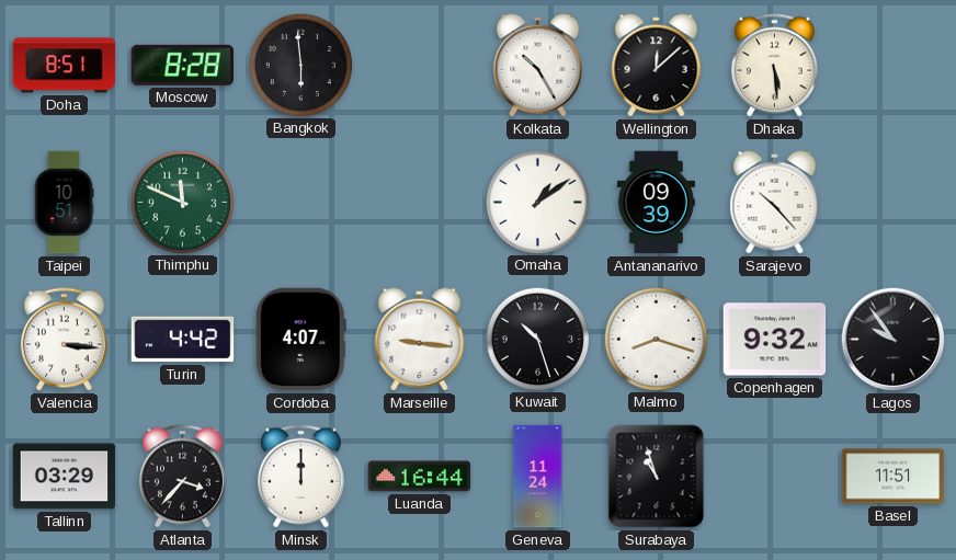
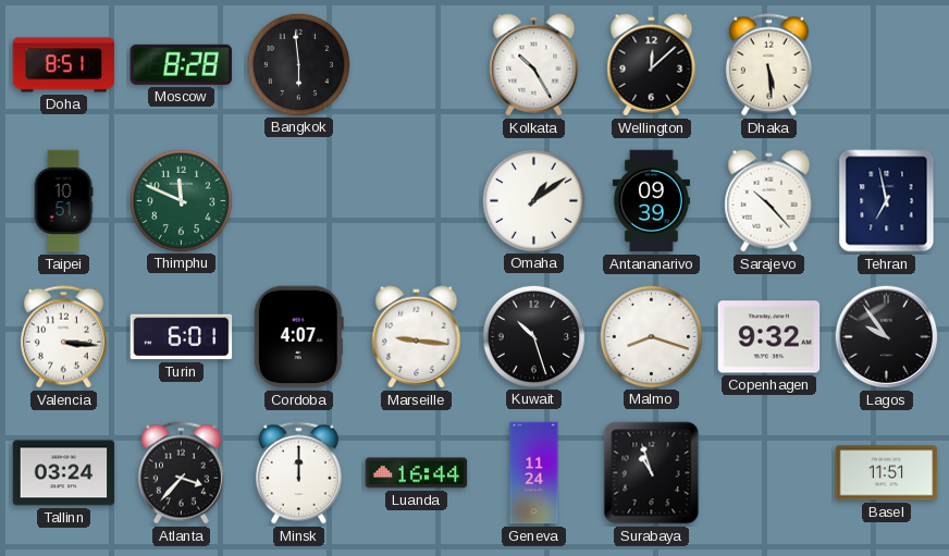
Tehran: none -> 6:58
Turin: 4:42 -> 6:01
Tallinn: 03:29 -> 03:24
